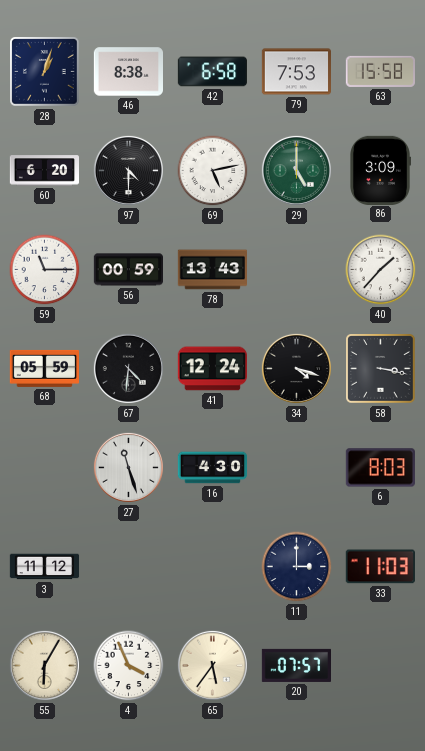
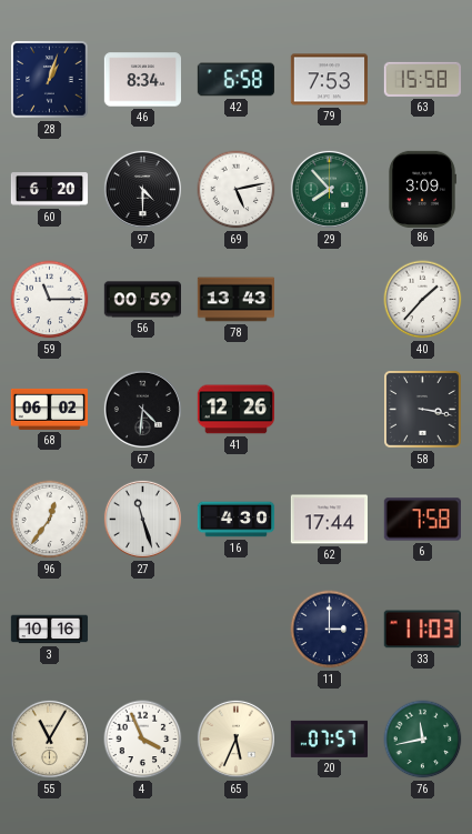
46: 8:38 -> 8:34
29: 5:00 -> 7:53
68: 05:59 -> 06:02
41: 12:24 -> 12:26
34: 4:18 -> none
96: none -> 12:36
62: none -> 17:44
6: 8:03 -> 7:58
3: 11:12 -> 10:16
55: 6:05 -> 11:05
65: 5:36 -> 5:34
76: none -> 11:43
